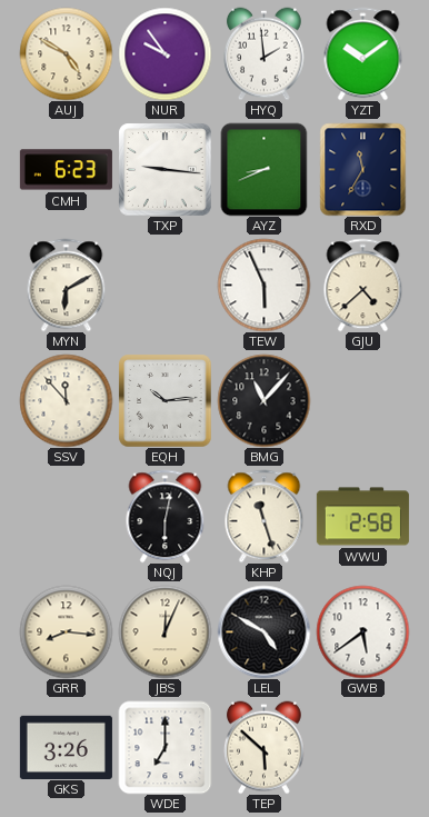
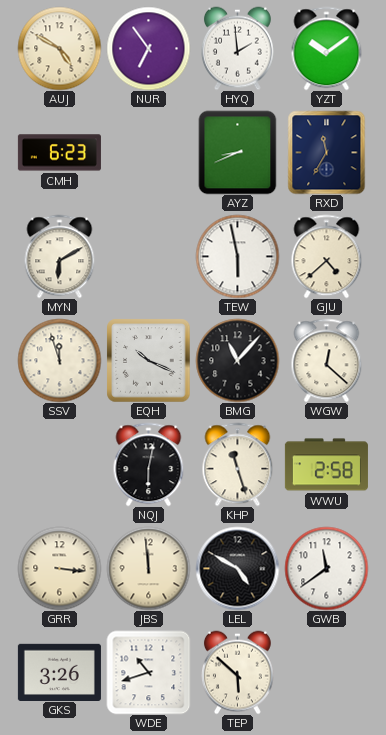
NUR: 9:54 -> 6:54
TXP: 9:16 -> none
TEW: 5:56 -> 5:58
SSV: 11:53 -> 11:57
EQH: 10:14 -> 10:19
WGW: none -> 12:22
GRR: 8:16 -> 3:16
JBS: 12:04 -> 11:59
GWB: 5:39 -> 11:39
WDE: 7:00 -> 10:42
